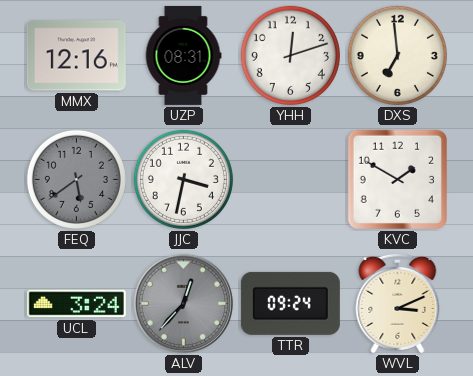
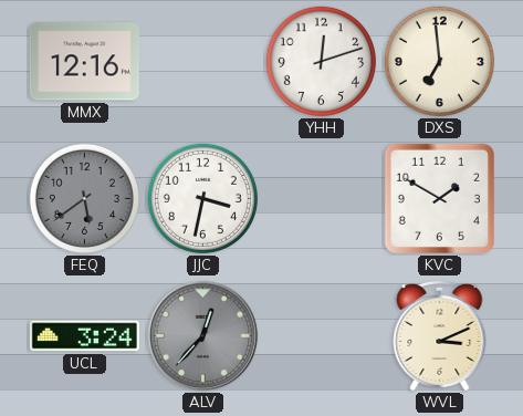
UZP: 08:31 -> none
TTR: 09:24 -> none
